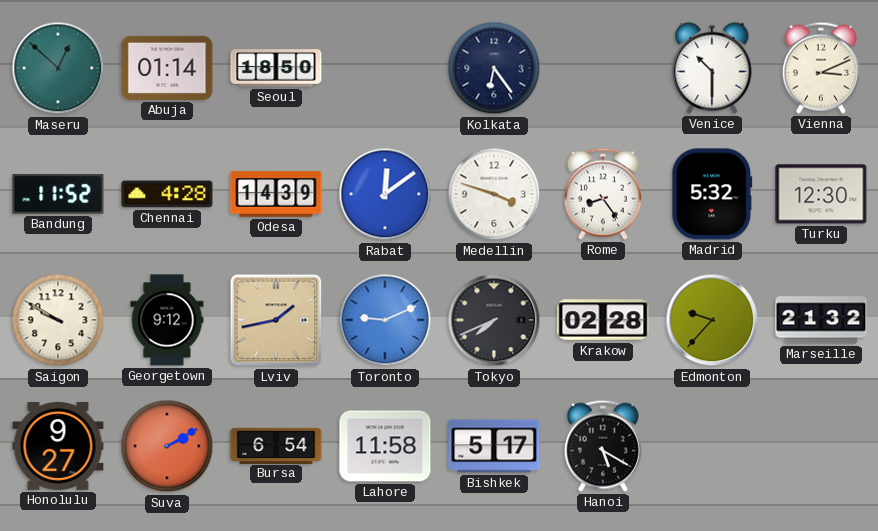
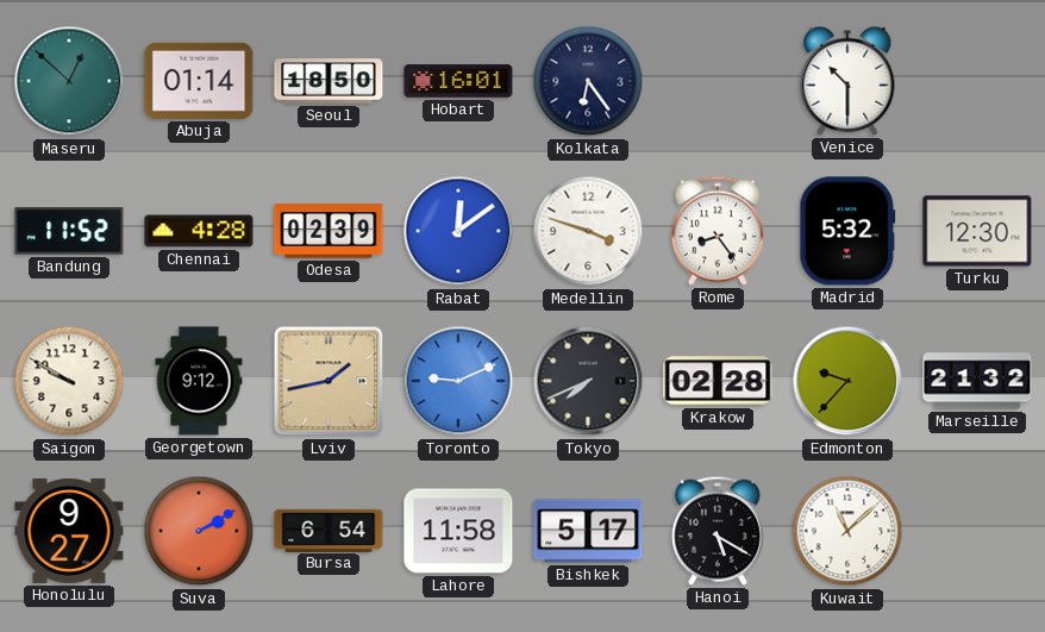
Hobart: none -> 16:01
Vienna: 3:11 -> none
Odesa: 14:39 -> 02:39
Kuwait: none -> 11:08
